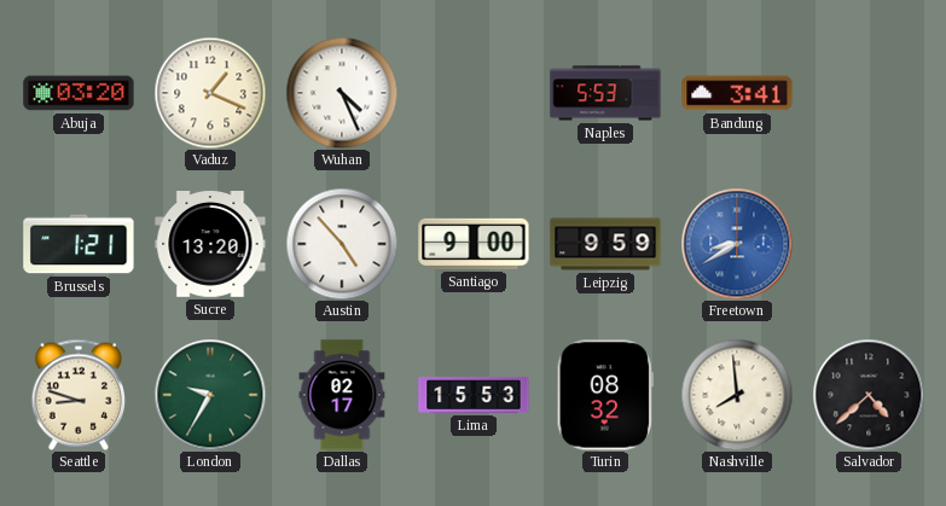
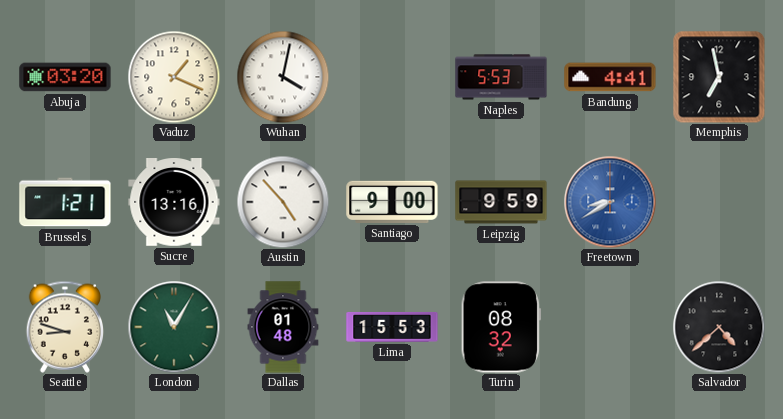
Wuhan: 4:26 -> 4:02
Bandung: 3:41 -> 4:41
Memphis: none -> 6:58
Sucre: 13:20 -> 13:16
London: 9:35 -> 11:05
Dallas: 02:17 -> 01:48
Nashville: 7:59 -> none
